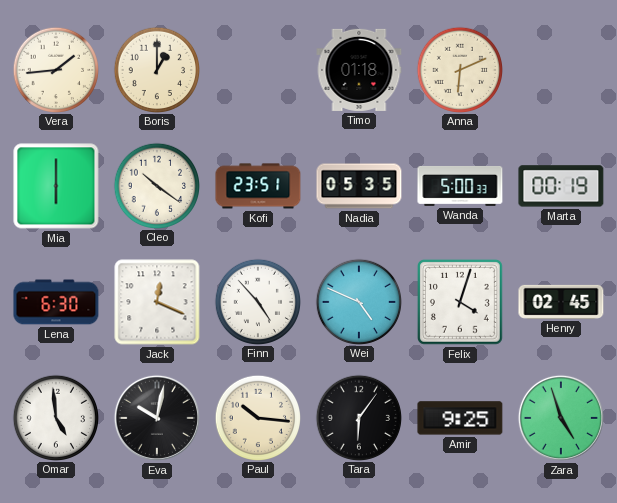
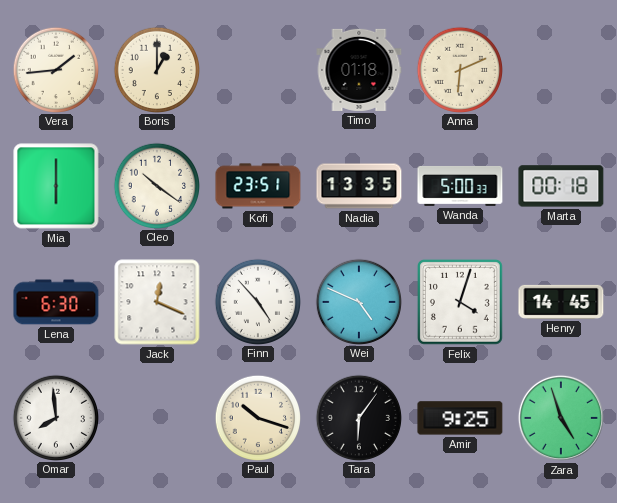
Nadia: 05:35 -> 13:35
Marta: 00:19 -> 00:18
Henry: 02:45 -> 14:45
Omar: 4:59 -> 7:59
Eva: 10:02 -> none
Paul: 10:16 -> 10:18
